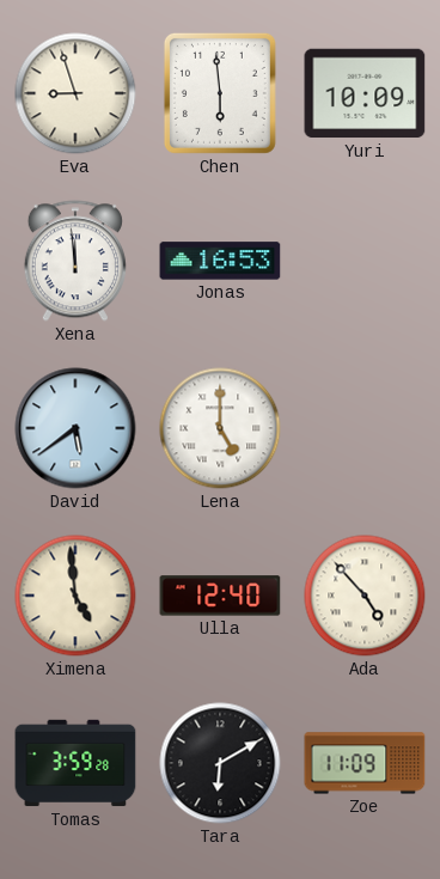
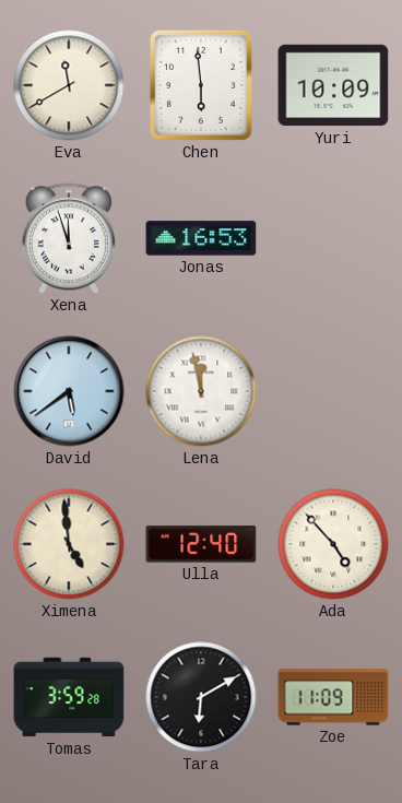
Eva: 8:57 -> 11:40
Xena: 11:59 -> 11:57
Lena: 5:00 -> 11:58
